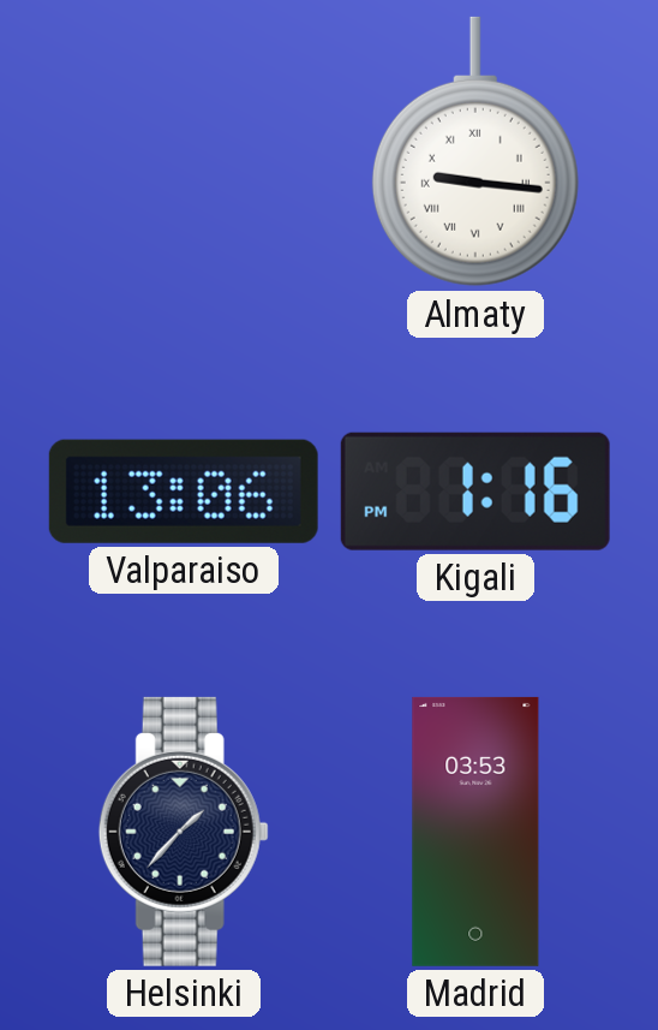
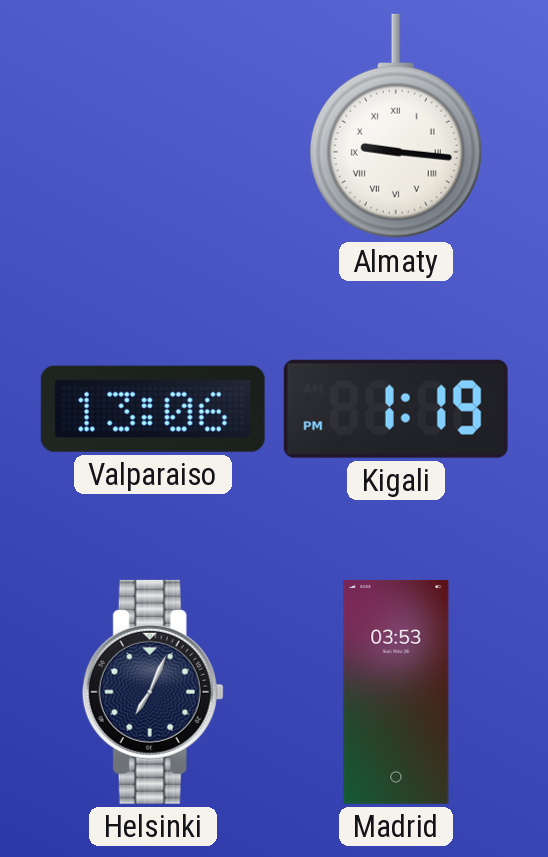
Kigali: 1:16 -> 1:19
Helsinki: 1:37 -> 7:04
